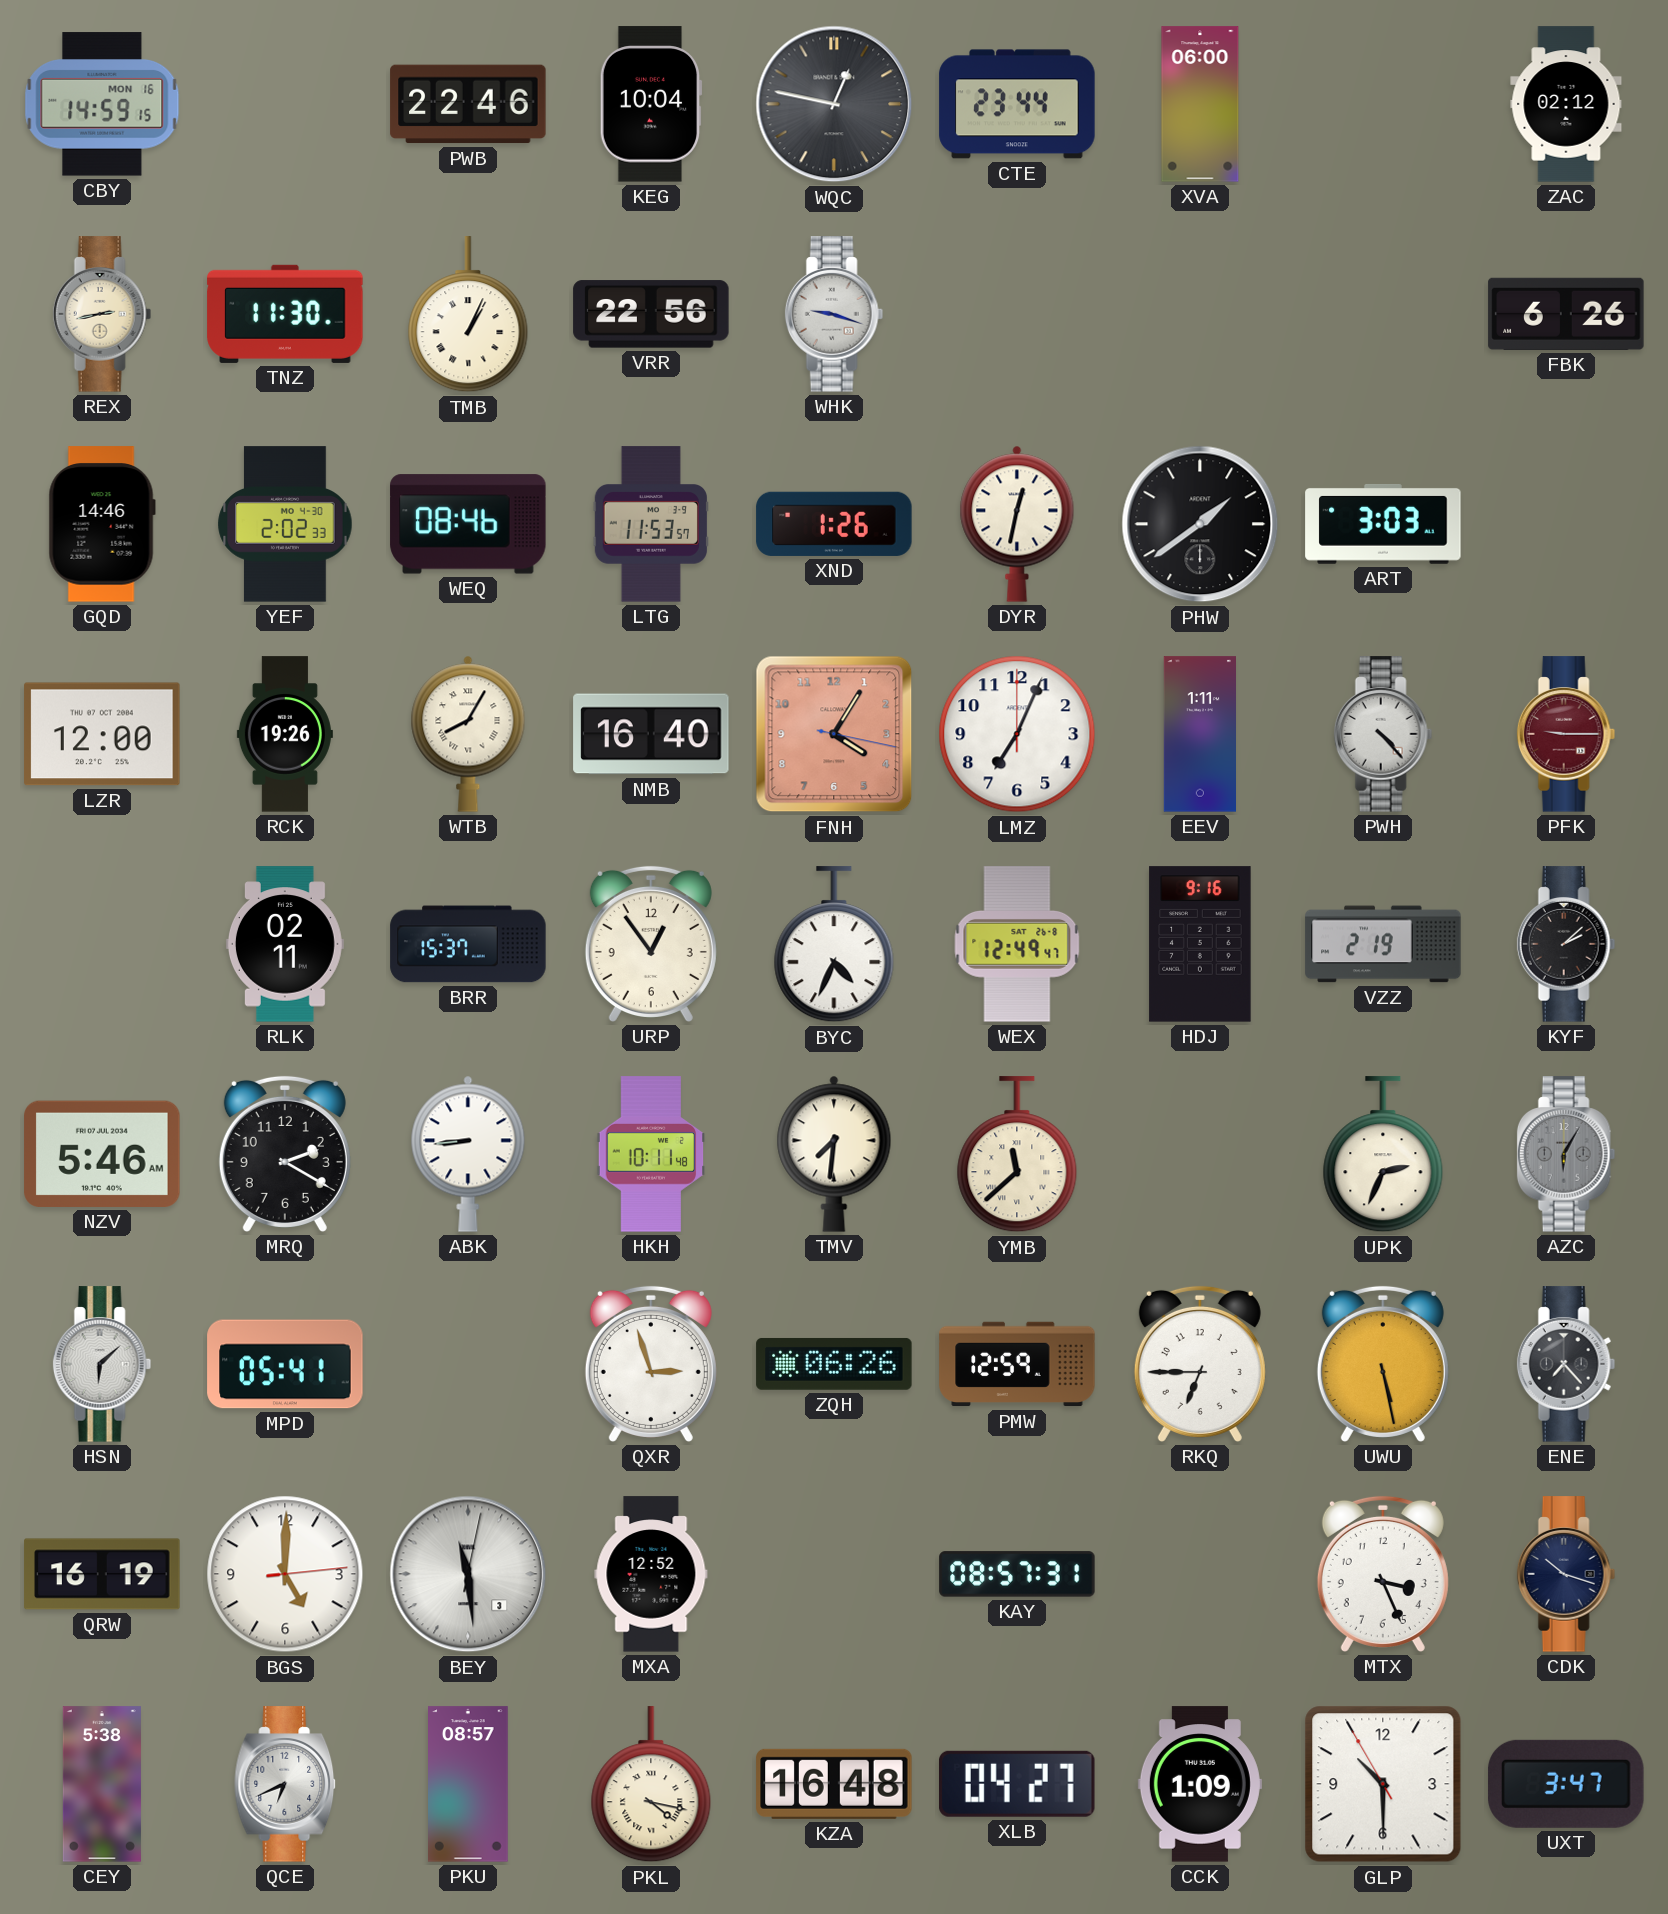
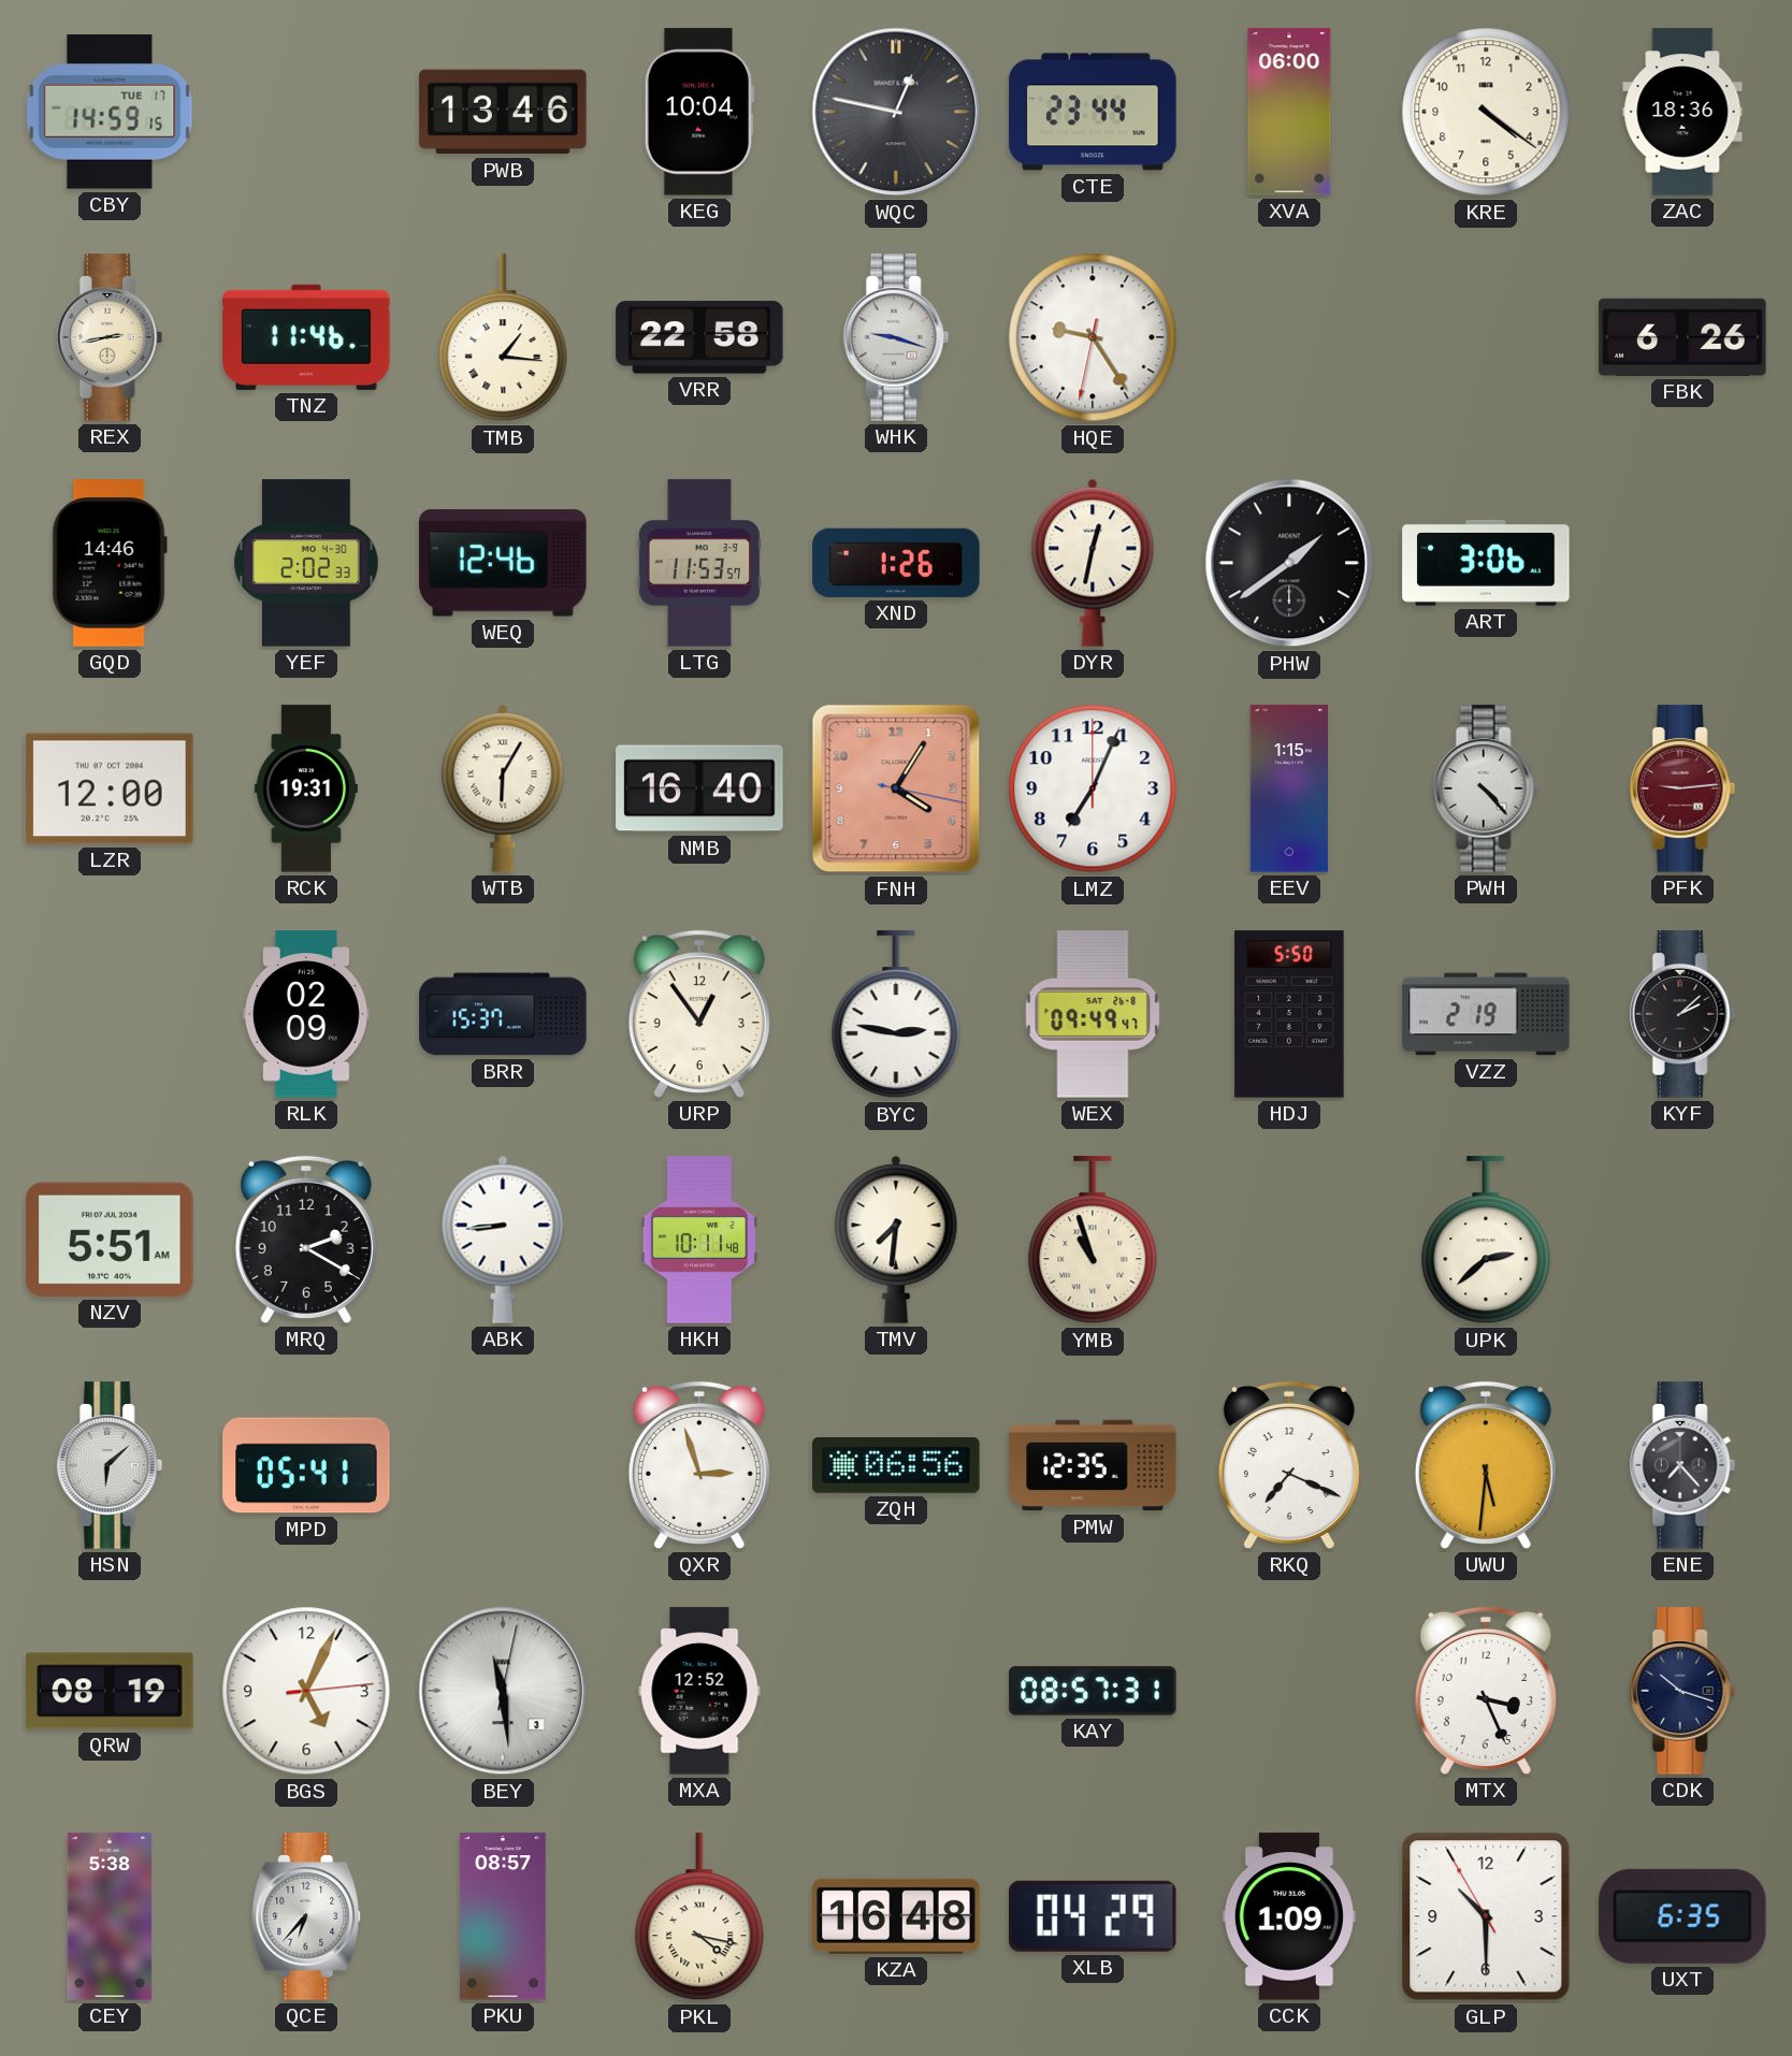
CBY date: MON 16 -> TUE 17
PWB: 22:46 -> 13:46
KRE: none -> 4:21
ZAC: 02:12 -> 18:36
TNZ: 11:30 -> 11:46
TMB: 1:04 -> 1:16
VRR: 22:56 -> 22:58
HQE: none -> 9:24
WEQ: 08:46 -> 12:46
ART: 3:03 -> 3:06
RCK: 19:26 -> 19:31
WTB: 8:05 -> 6:05
EEV: 1:11 -> 1:15
PFK: 9:15 -> 9:14
RLK: 02:11 -> 02:09
BYC: 4:34 -> 2:47
WEX: 12:49 -> 09:49
HDJ: 9:16 -> 5:50
NZV: 5:46 -> 5:51
YMB: 11:38 -> 10:57
UPK: 2:34 -> 2:38
AZC: 6:05 -> none
ZQH: 06:26 -> 06:56
PMW: 12:59 -> 12:35
RKQ: 6:45 -> 7:19
UWU: 5:28 -> 5:31
QRW: 16:19 -> 08:19
BGS: 5:00 -> 5:04
QCE: 6:41 -> 6:37
XLB: 04:27 -> 04:29
UXT: 3:47 -> 6:35
